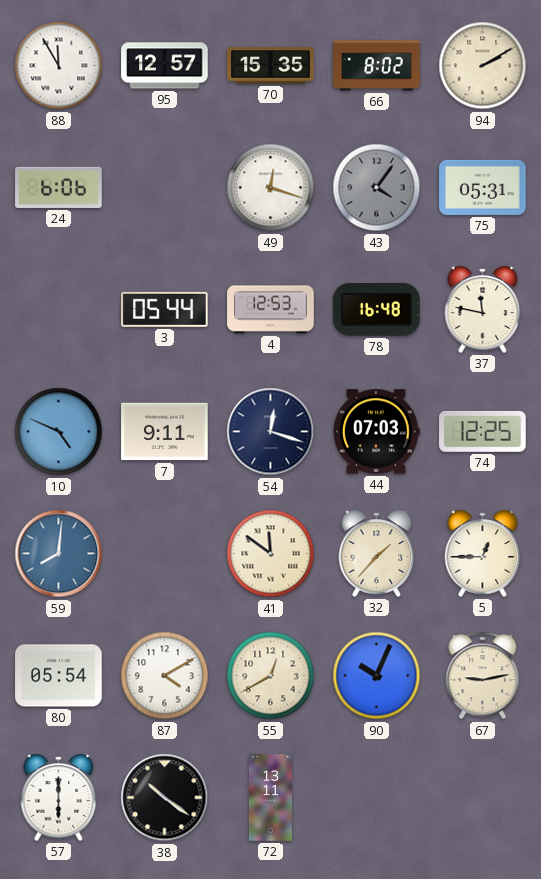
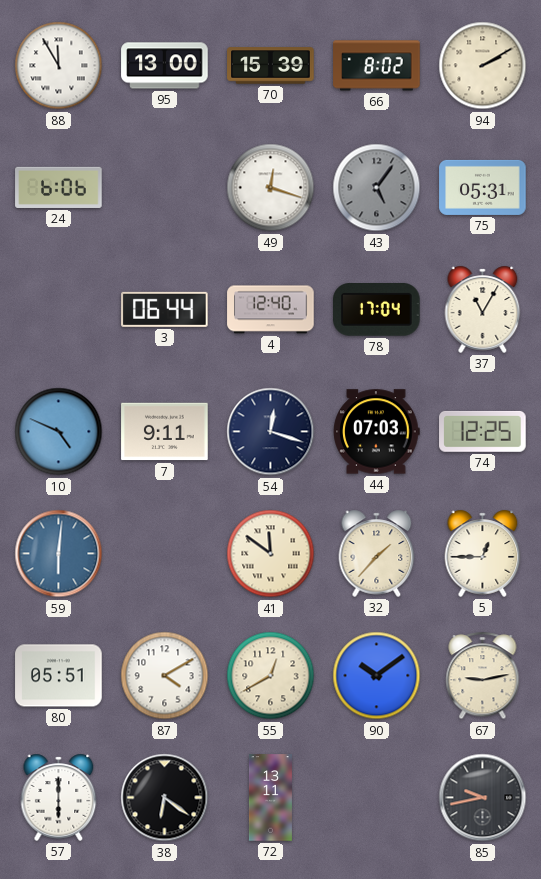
95: 12:57 -> 13:00
70: 15:35 -> 15:39
43: 4:06 -> 5:06
3: 05:44 -> 06:44
4: 12:53 -> 12:40
78: 16:48 -> 17:04
37: 11:47 -> 11:05
59: 8:01 -> 6:01
80: 05:54 -> 05:51
90: 10:04 -> 10:09
38: 10:21 -> 6:21
85: none -> 9:43
